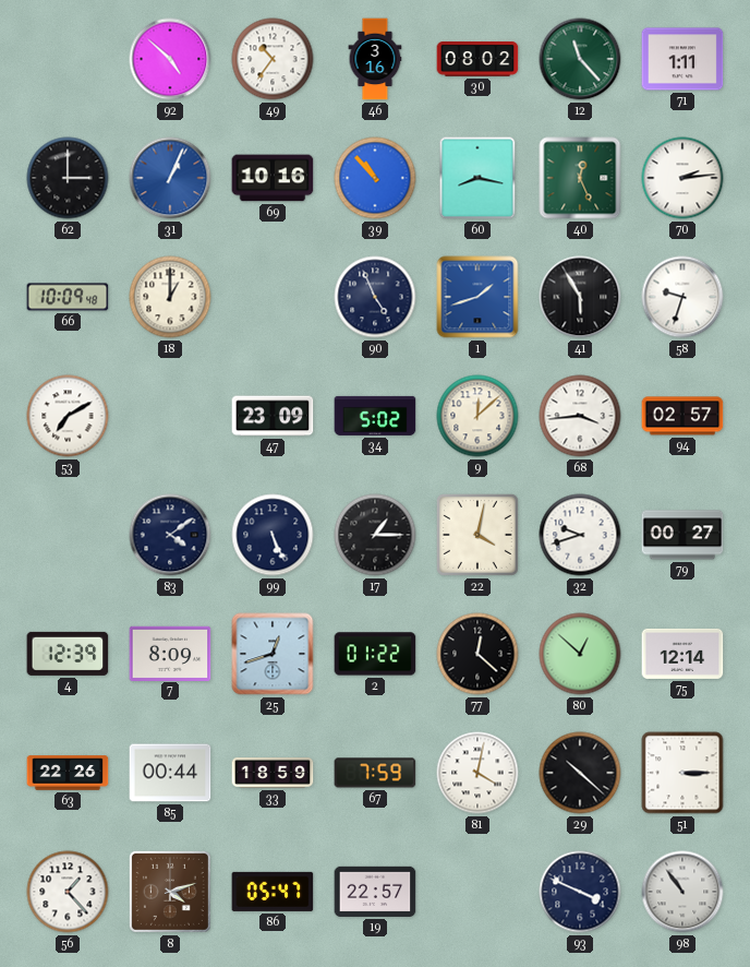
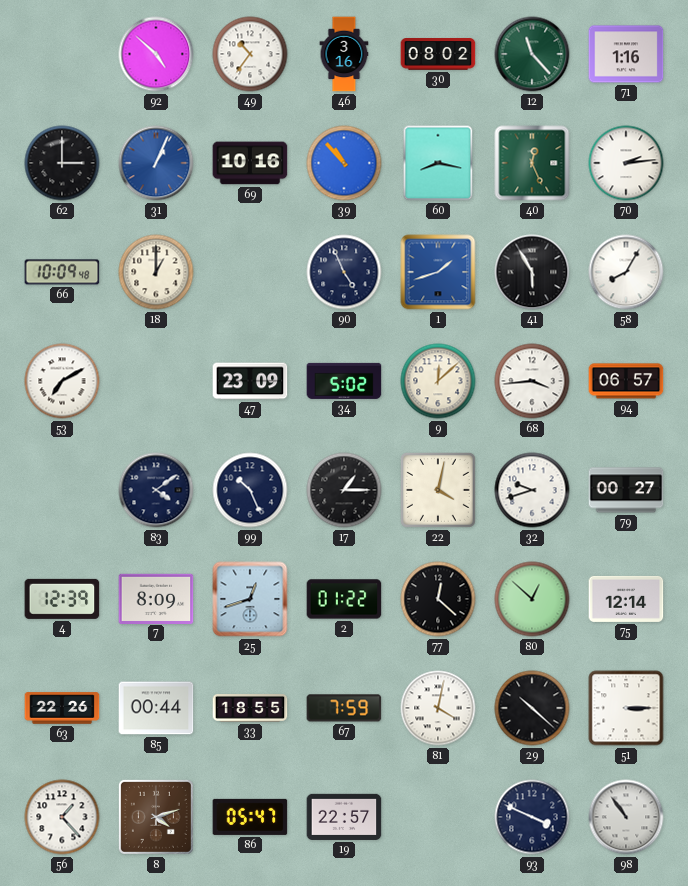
71: 1:11 -> 1:16
58: 9:33 -> 8:05
94: 02:57 -> 06:57
99: 5:26 -> 10:26
33: 18:59 -> 18:55
